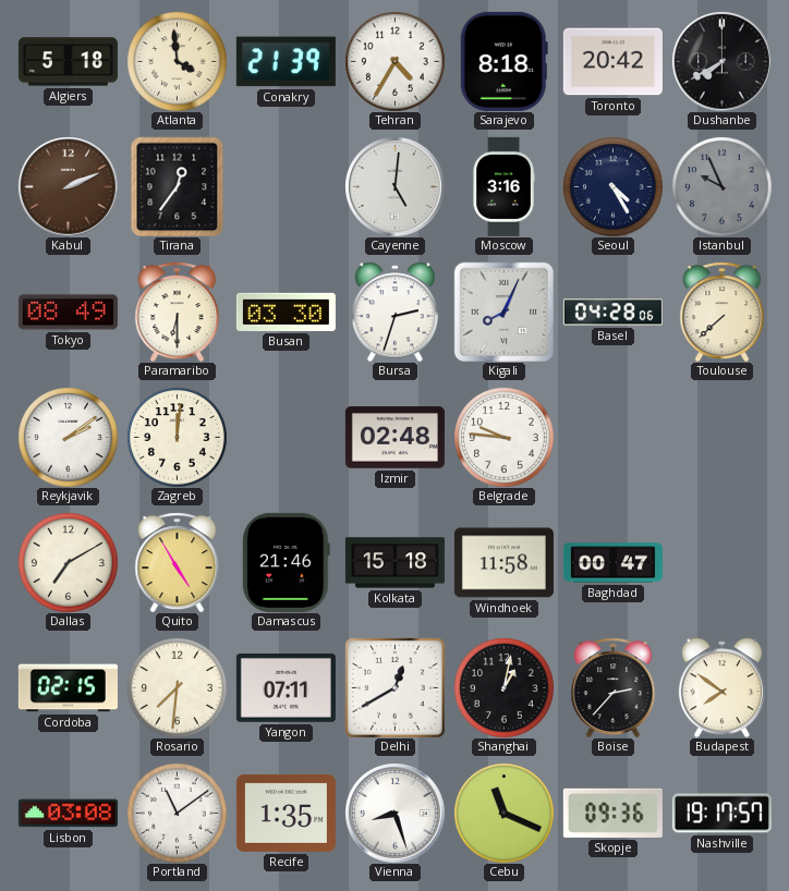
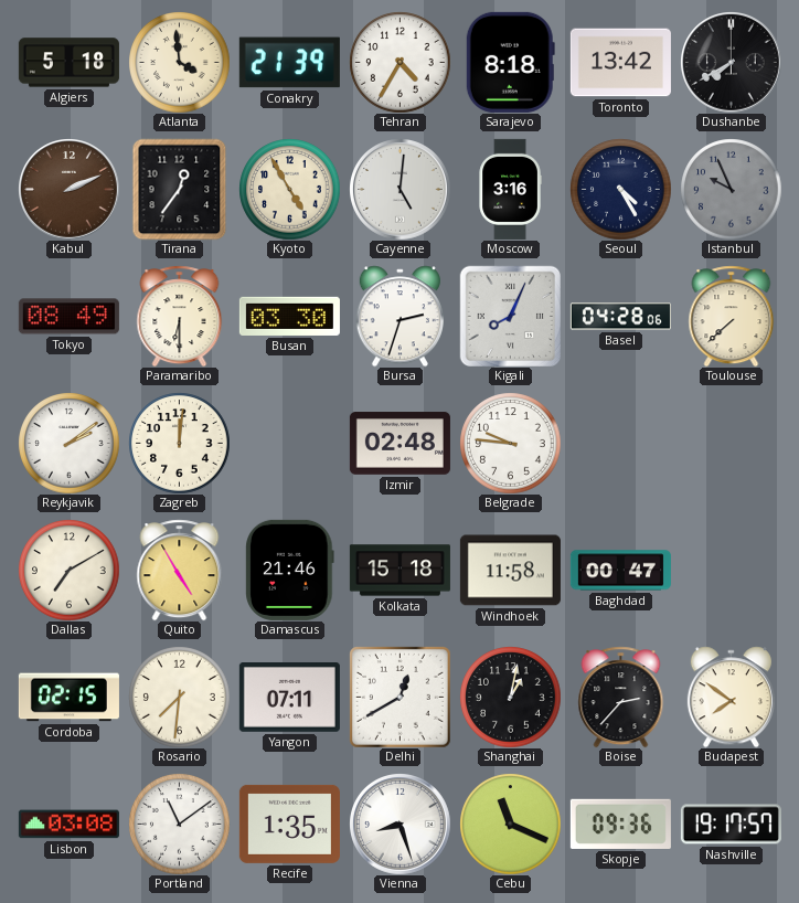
Toronto: 20:42 -> 13:42
Kyoto: none -> 4:55
